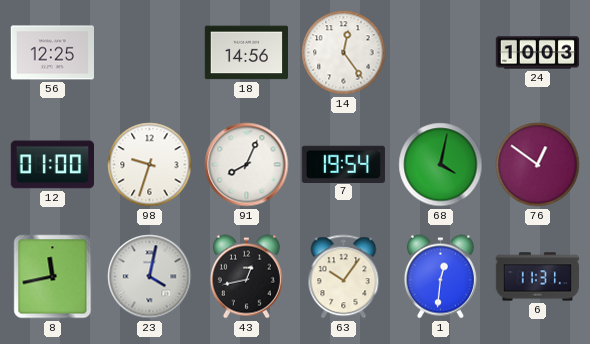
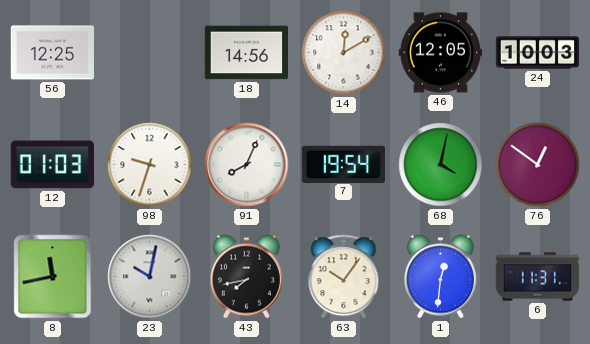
14: 12:24 -> 12:10
46: none -> 12:05
12: 01:00 -> 01:03
23: 4:02 -> 10:02
43: 12:43 -> 7:43
